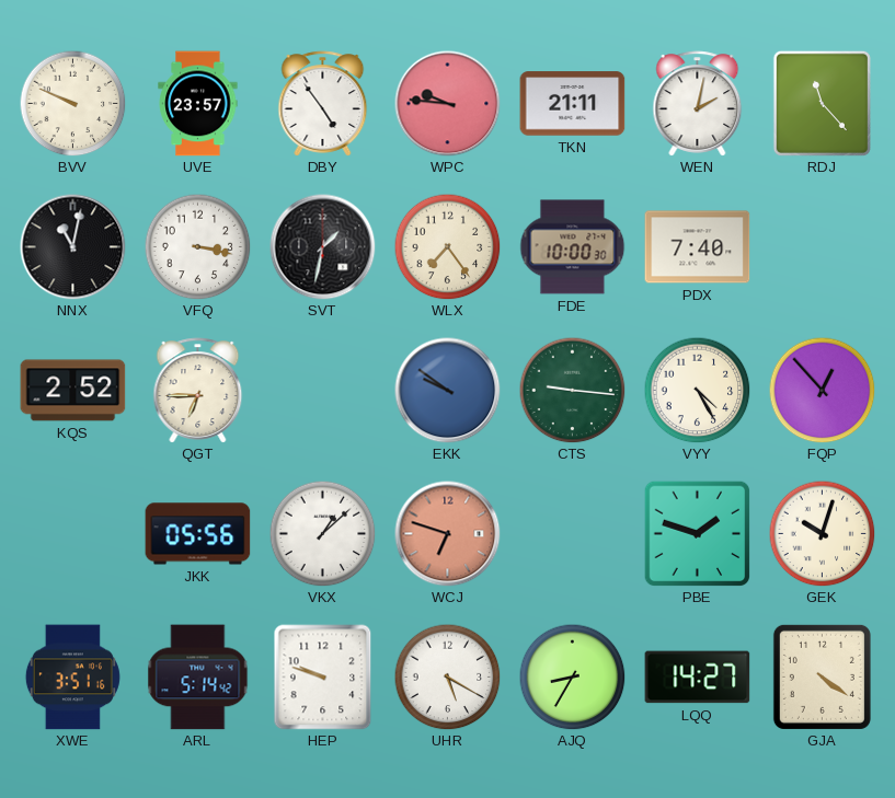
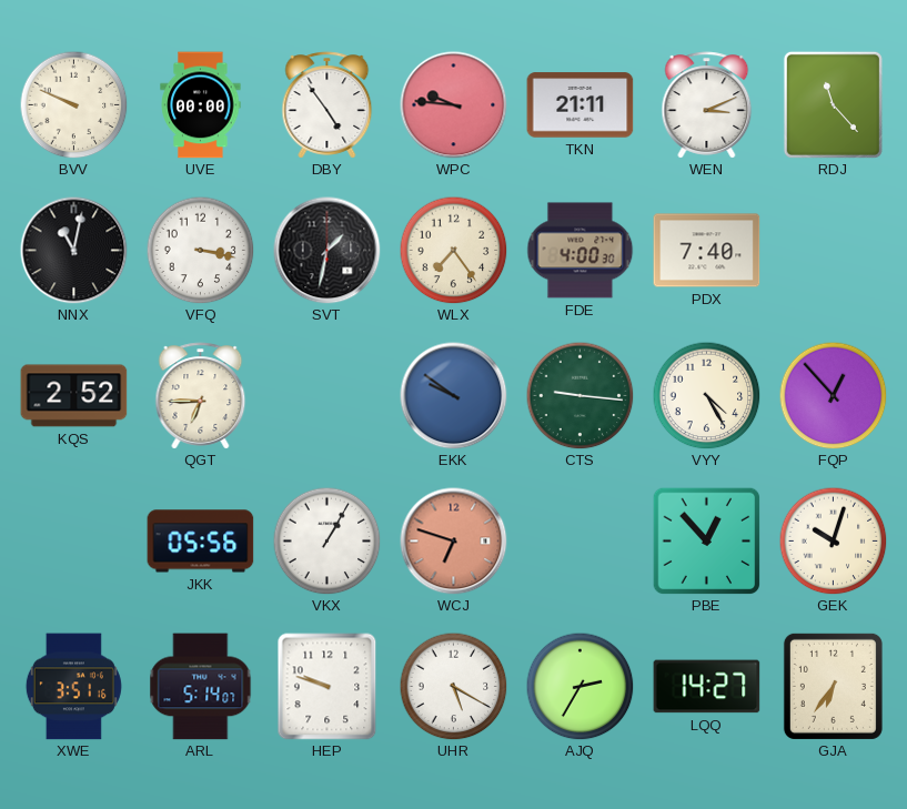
UVE: 23:57 -> 00:00
WEN: 2:02 -> 3:11
FDE: 10:00 -> 4:00
VKX: 1:08 -> 1:05
PBE: 1:48 -> 12:53
ARL: 5:14:42 -> 5:14:07
AJQ: 8:35 -> 2:35
GJA: 4:21 -> 6:36
